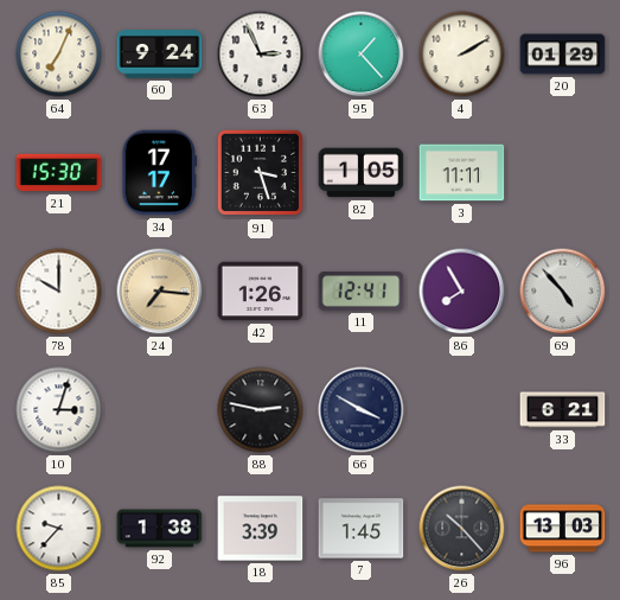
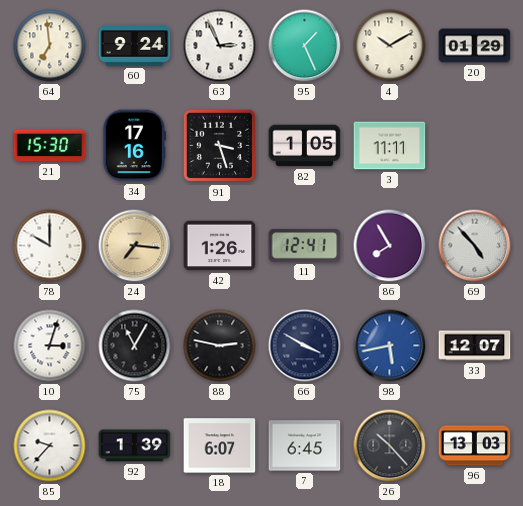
64: 7:04 -> 6:59
95: 1:23 -> 1:26
4: 2:10 -> 10:10
34: 17:17 -> 17:16
75: none -> 11:05
98: none -> 5:43
33: 6:21 -> 12:07
92: 1:38 -> 1:39
18: 3:39 -> 6:07
7: 1:45 -> 6:45
